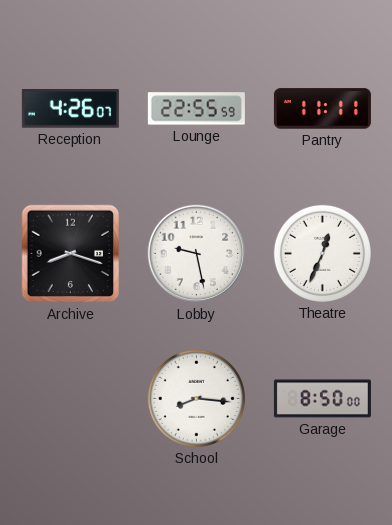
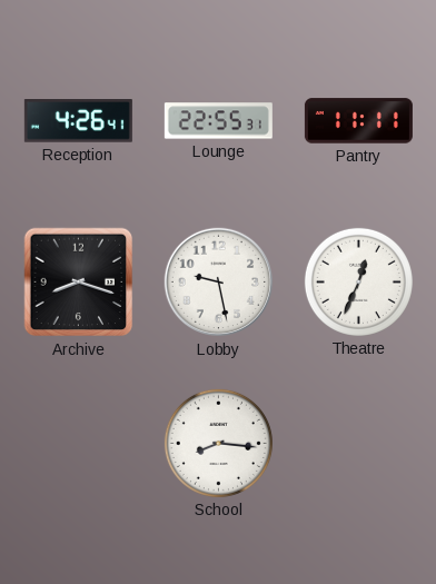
Reception: 4:26:07 -> 4:26:41
Lounge: 22:55:59 -> 22:55:31
Garage: 8:50 -> none
